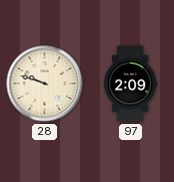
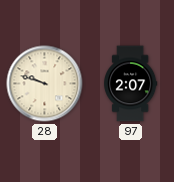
97: 2:09 -> 2:07
